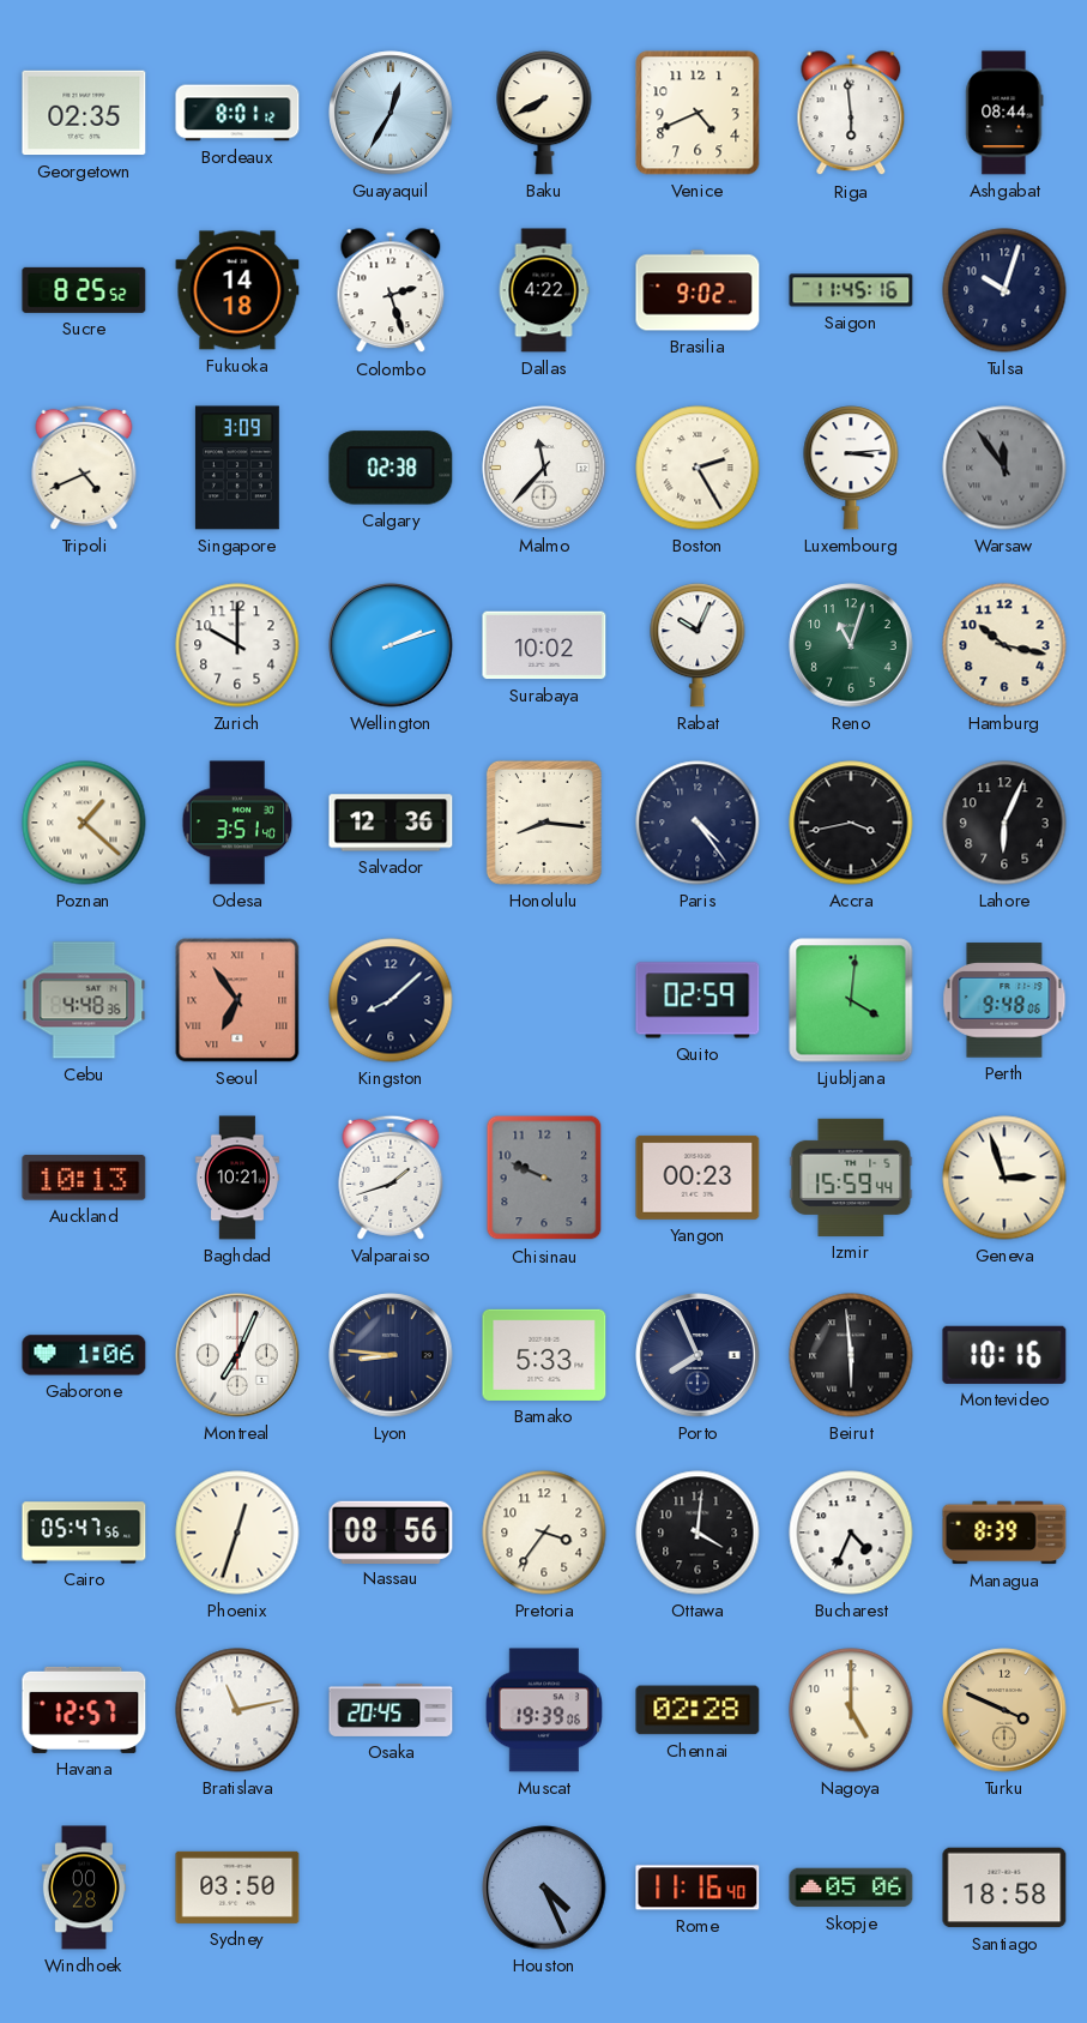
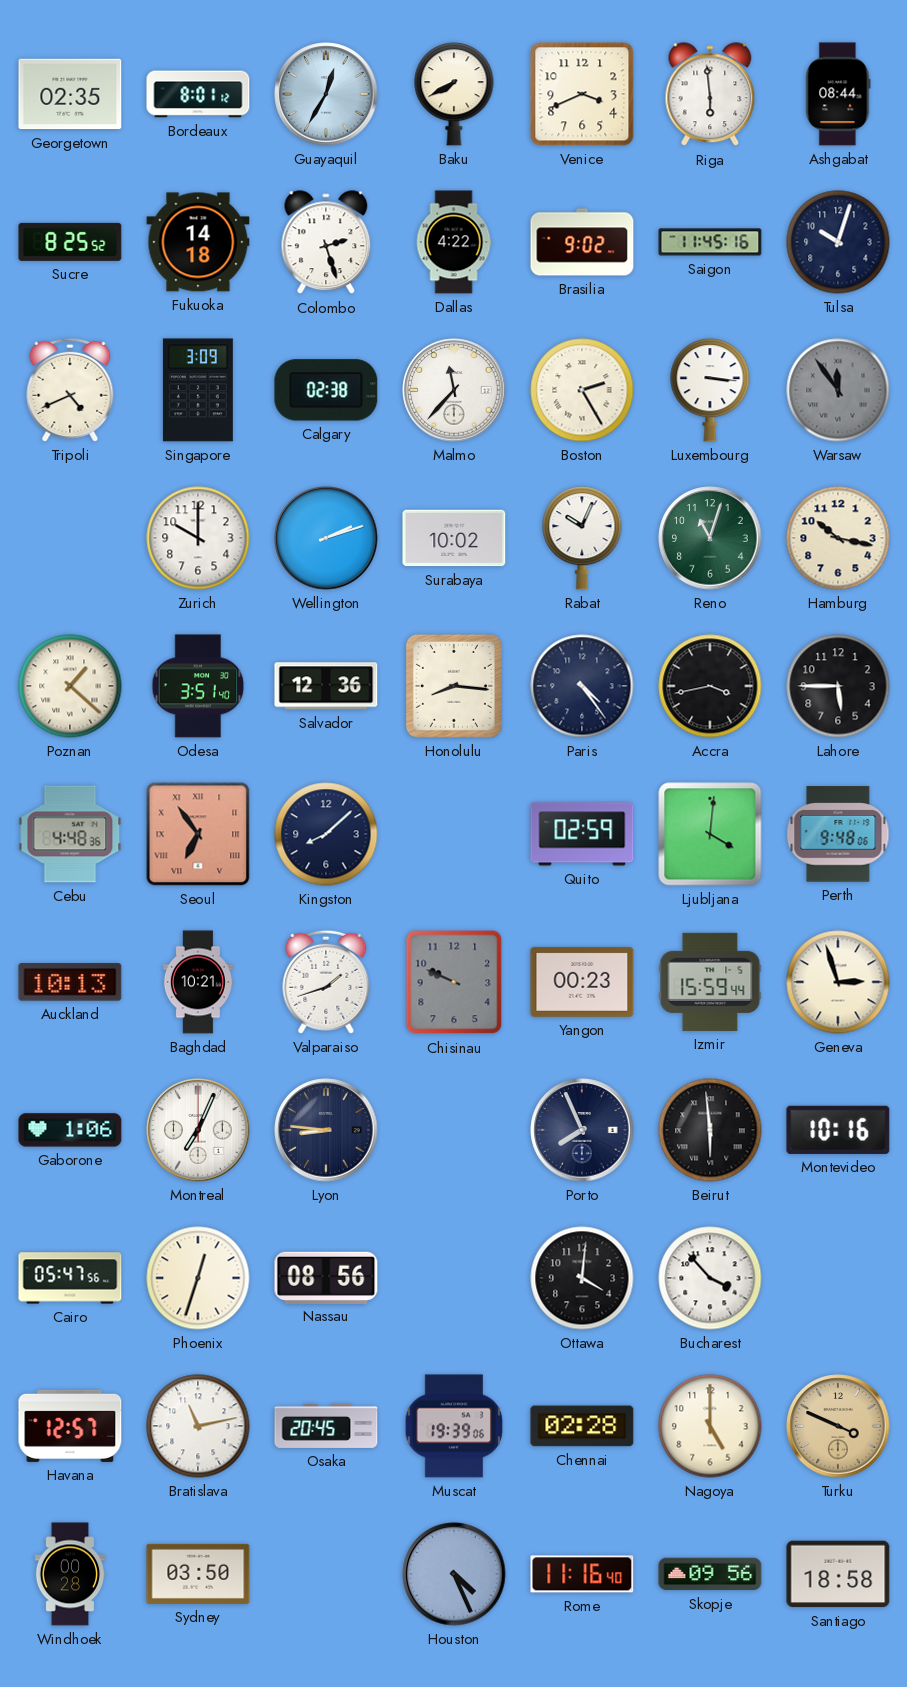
Venice: 4:41 -> 3:41
Luxembourg: 3:14 -> 3:16
Lahore: 6:04 -> 5:45
Bamako: 5:33 -> none
Pretoria: 3:36 -> none
Bucharest: 4:34 -> 3:53
Managua: 8:39 -> none
Skopje: 05:06 -> 09:56
